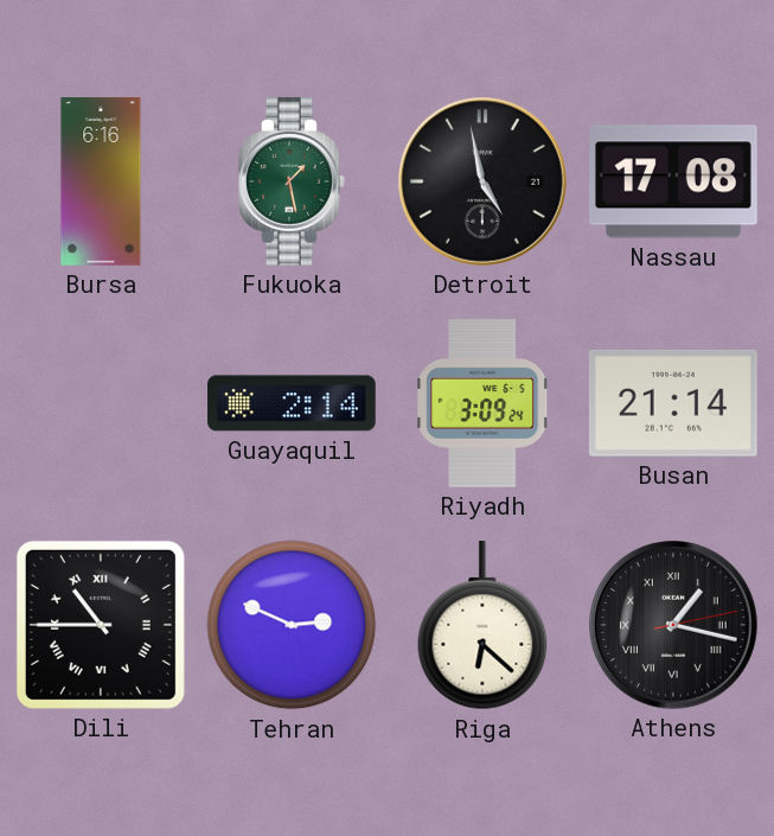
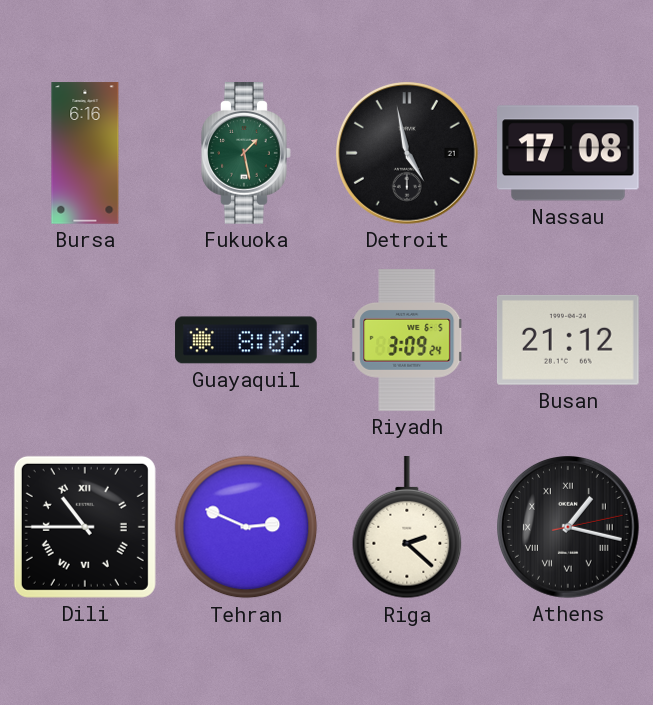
Guayaquil: 2:14 -> 8:02
Busan: 21:14 -> 21:12
Riga: 6:22 -> 2:22
